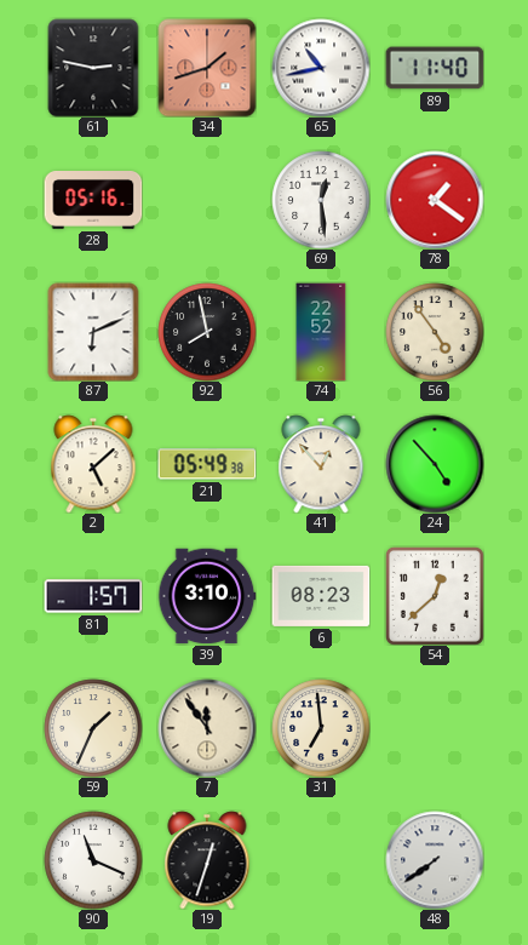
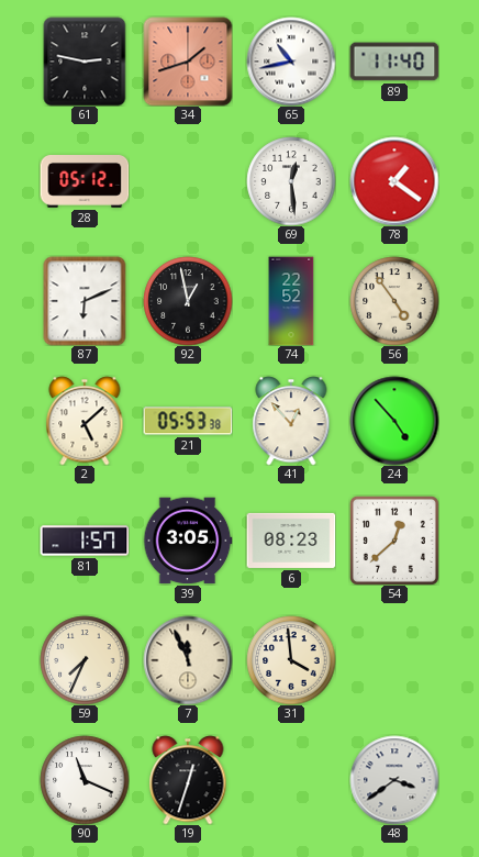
28: 05:16 -> 05:12
92: 7:58 -> 12:58
21: 05:49 -> 05:53
39: 3:10 -> 3:05
59: 1:34 -> 7:34
7: 11:54 -> 11:56
31: 6:59 -> 3:59
48: 7:39 -> 3:39
